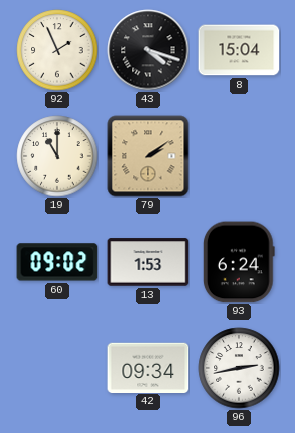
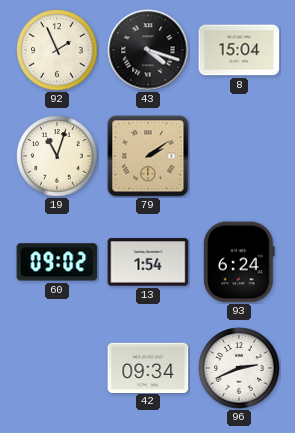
19: 11:00 -> 11:03
13: 1:53 -> 1:54
96: 2:43 -> 2:41
